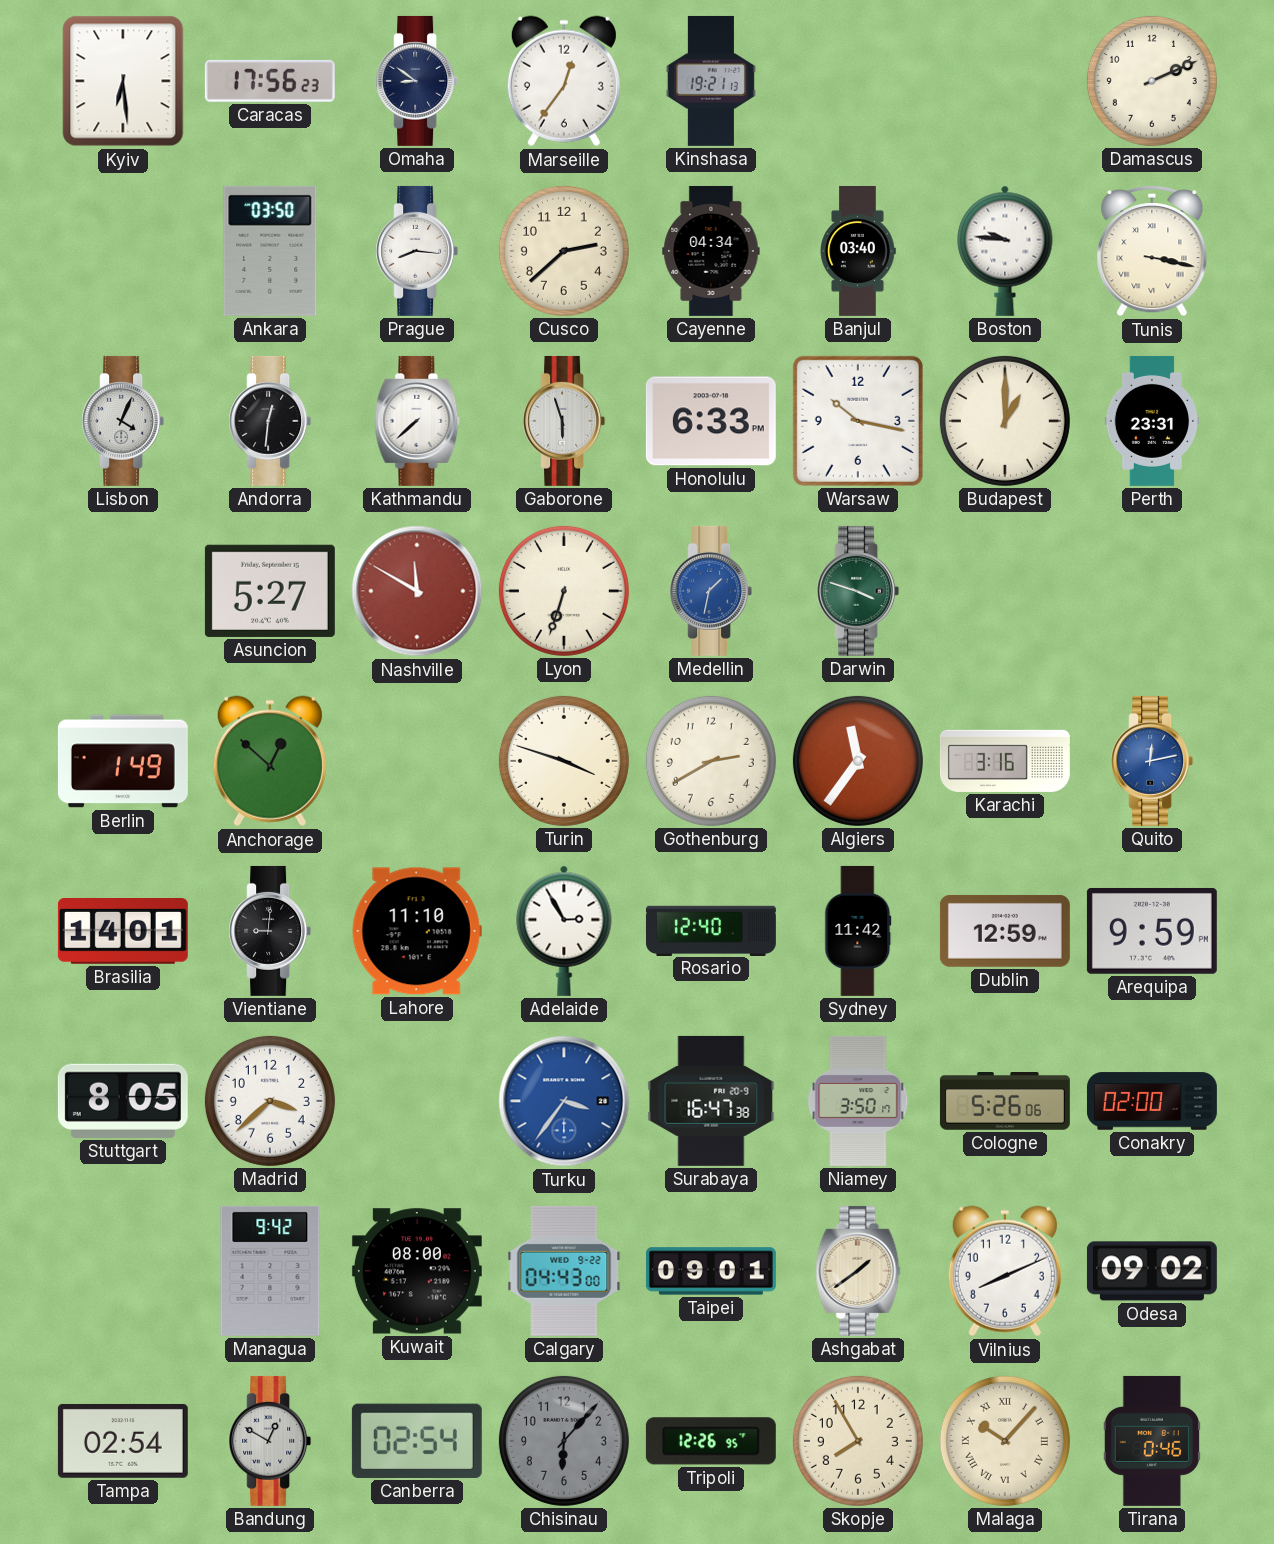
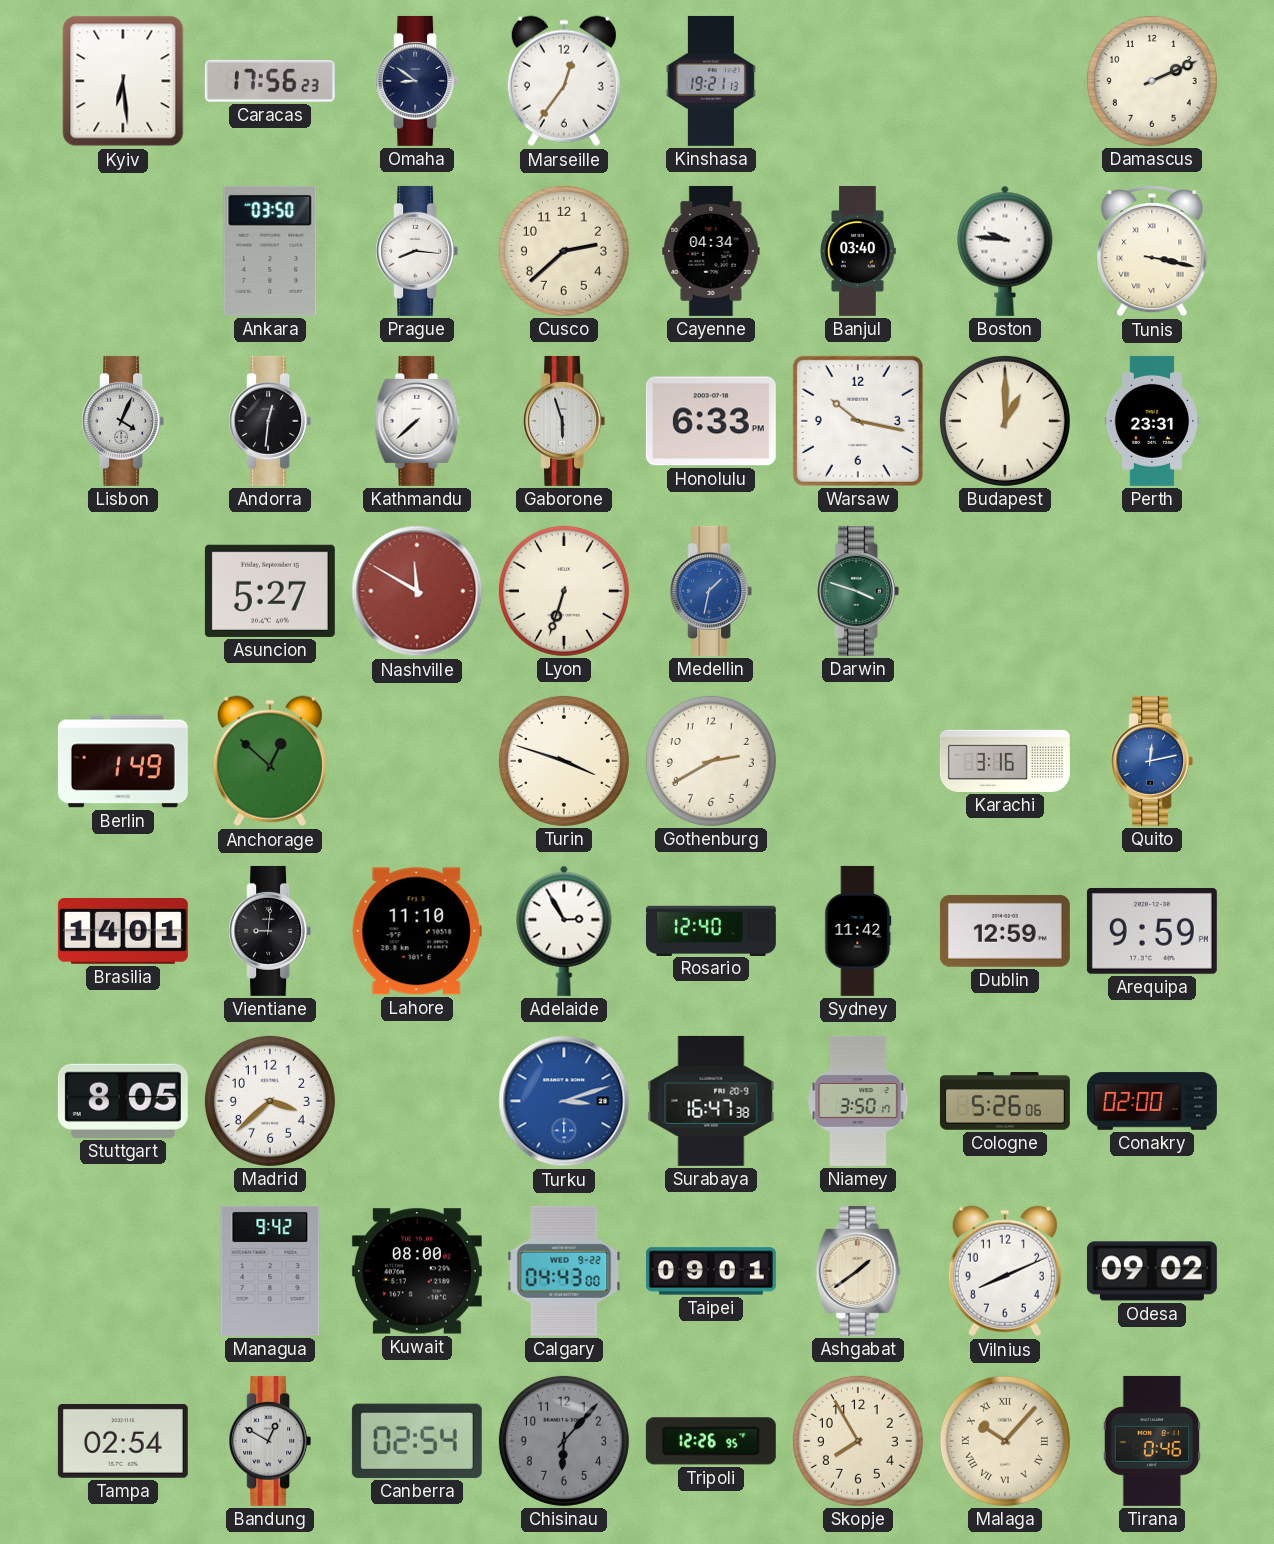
Algiers: 11:36 -> none
Turku: 3:36 -> 3:12
